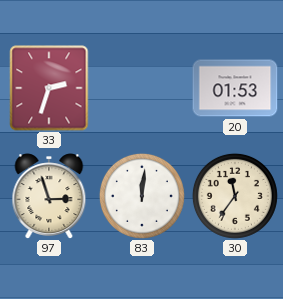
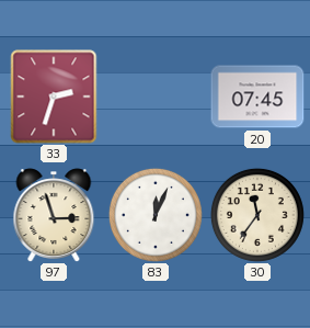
20: 01:53 -> 07:45
83: 12:01 -> 12:04
